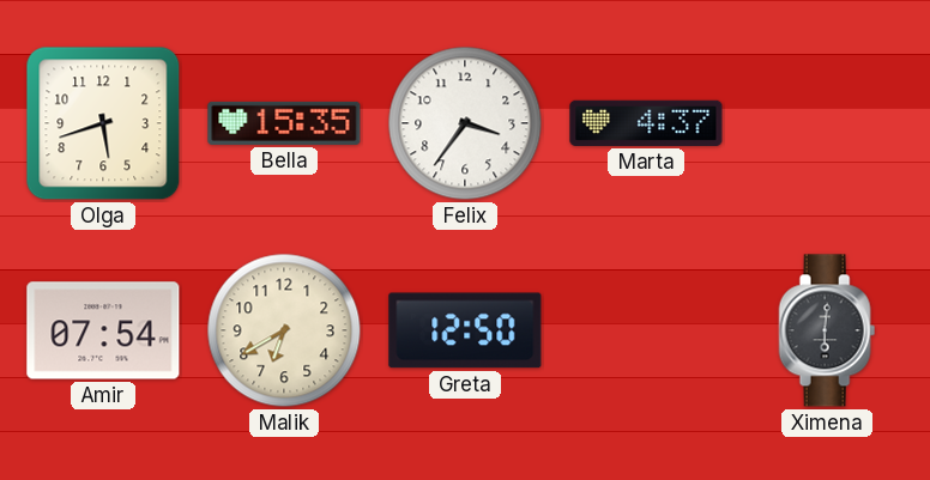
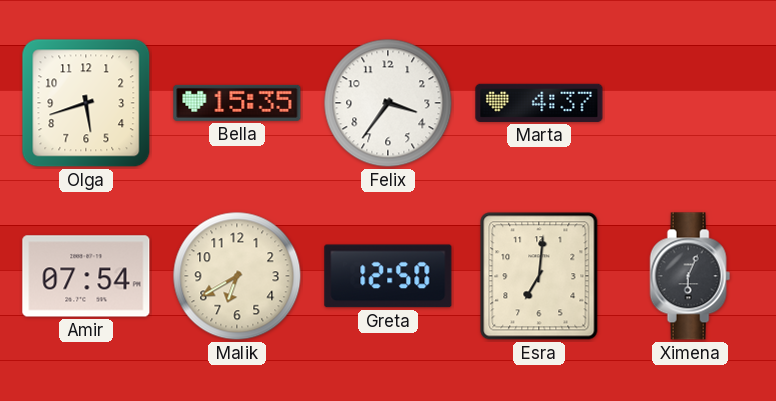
Esra: none -> 7:01
Ximena: 6:01 -> 6:04
